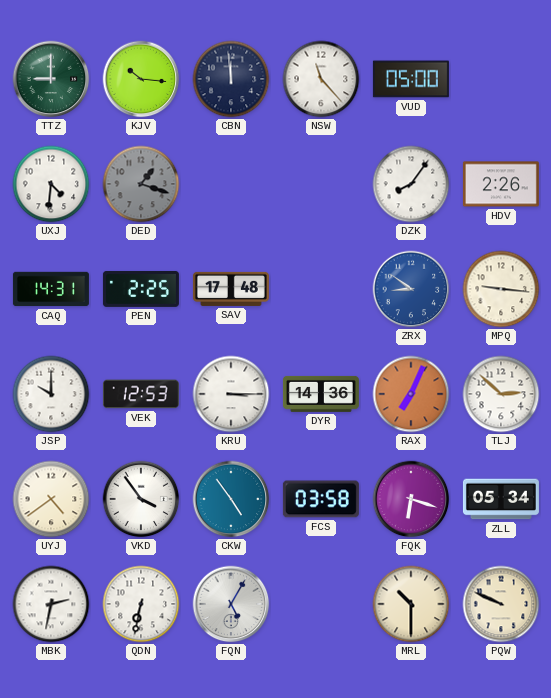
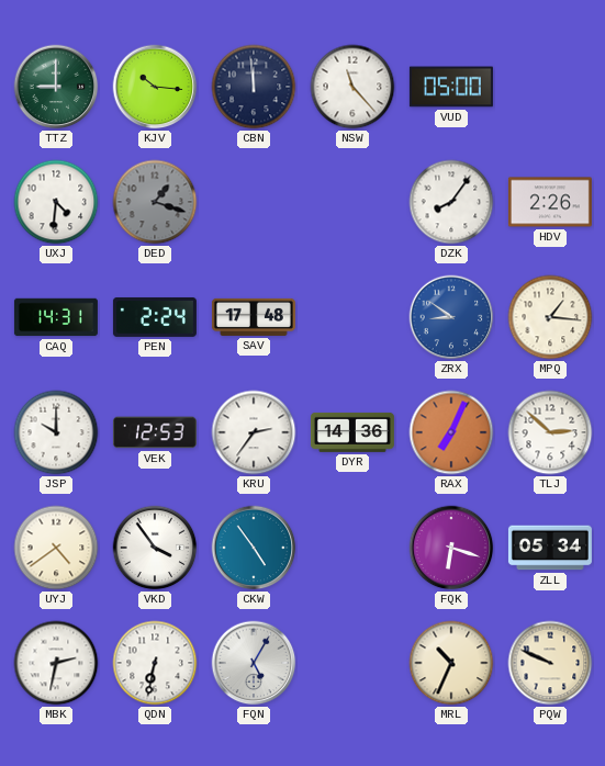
PEN: 2:25 -> 2:24
MPQ: 9:16 -> 1:16
KRU: 3:15 -> 2:36
FCS: 03:58 -> none
MRL: 10:30 -> 10:34
